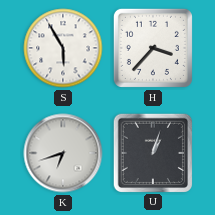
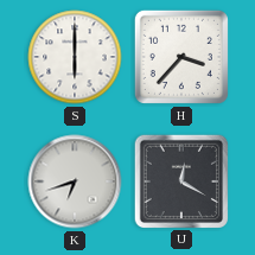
S: 5:55 -> 6:00
U: 1:03 -> 12:20
